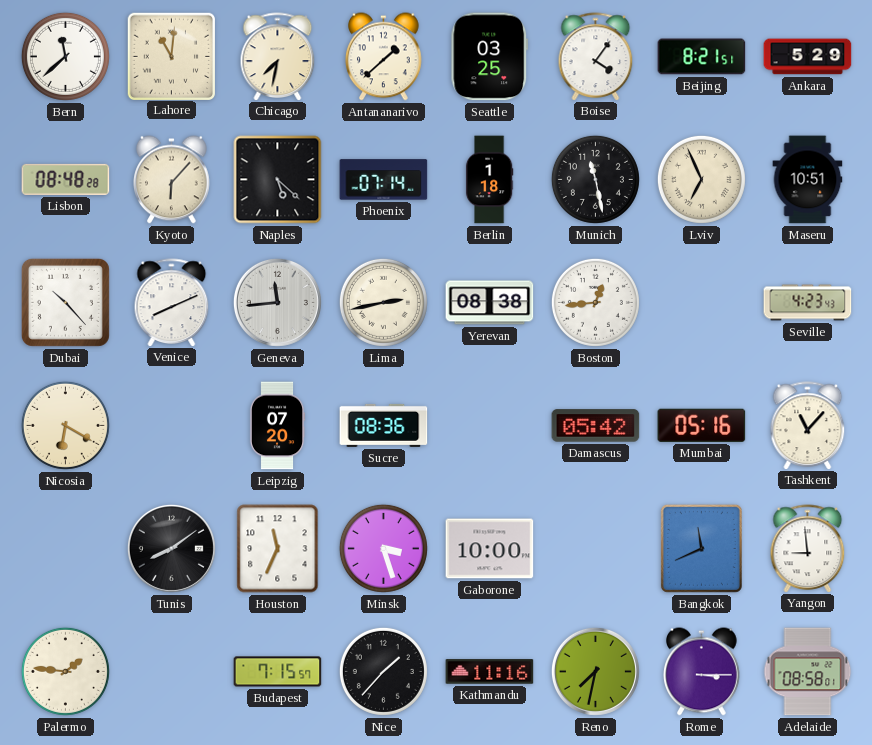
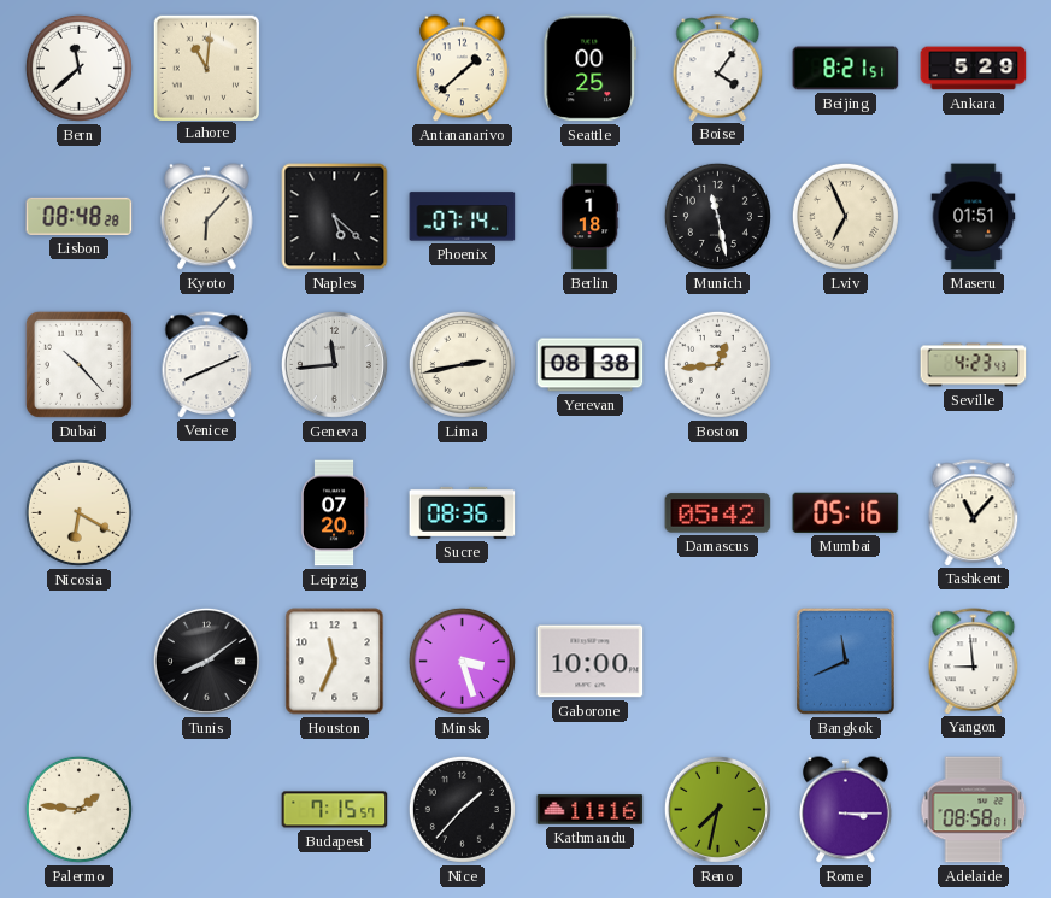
Chicago: 7:32 -> none
Seattle: 03:25 -> 00:25
Maseru: 10:51 -> 01:51
